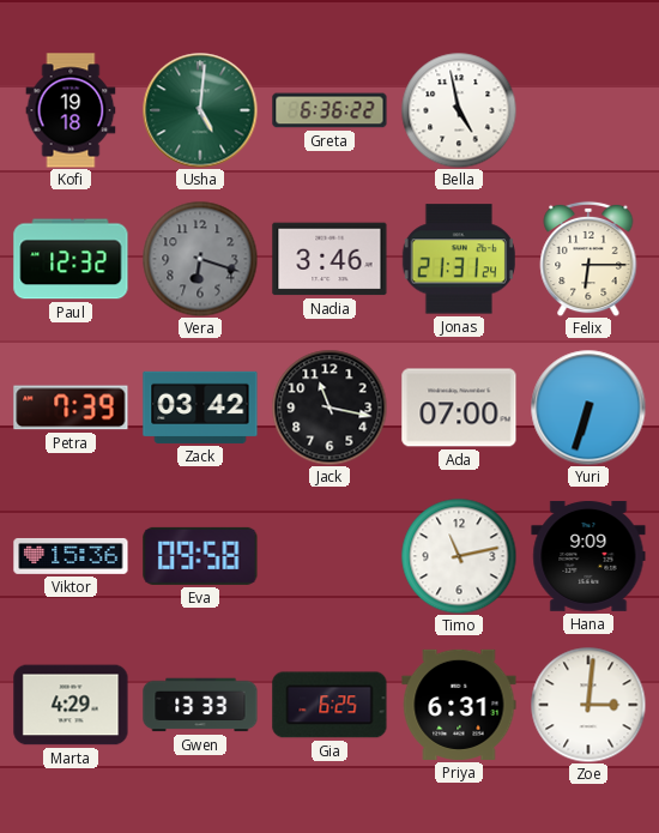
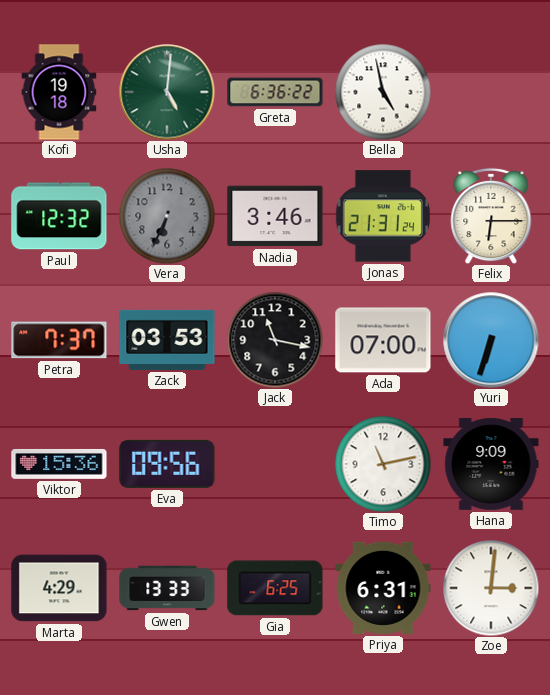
Vera: 6:18 -> 6:34
Petra: 7:39 -> 7:37
Zack: 03:42 -> 03:53
Eva: 09:58 -> 09:56
